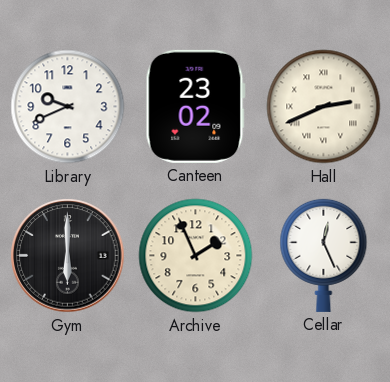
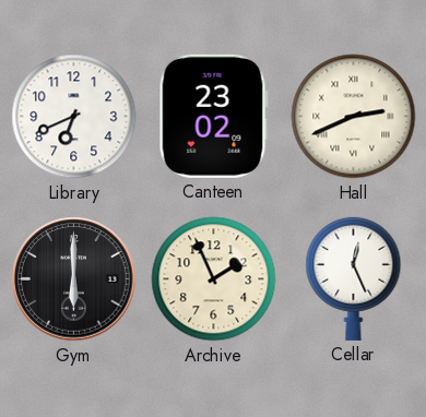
Library: 9:41 -> 6:41
